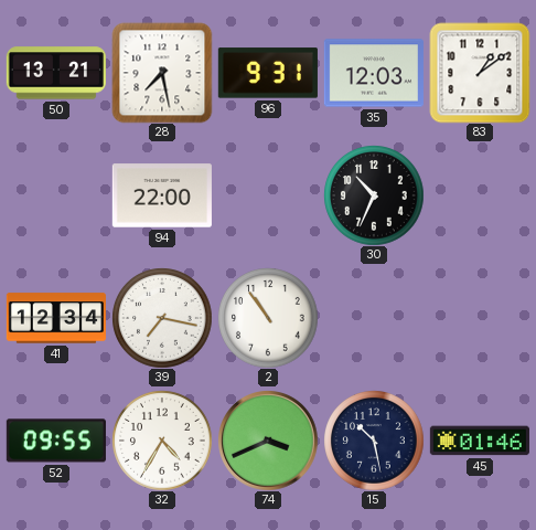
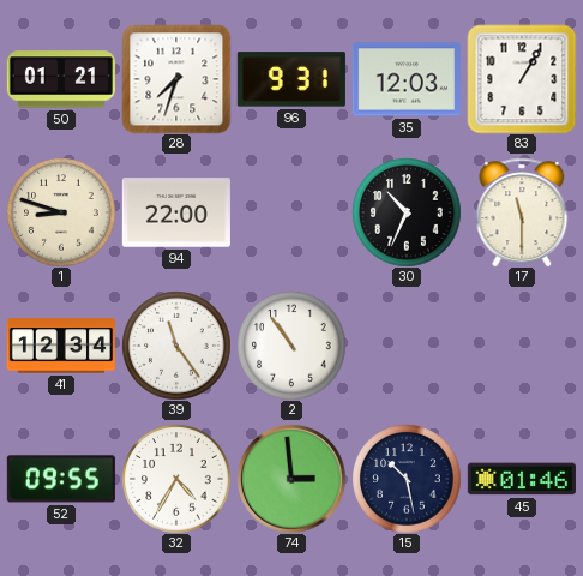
50: 13:21 -> 01:21
28: 7:28 -> 7:33
83: 1:09 -> 1:05
1: none -> 8:48
17: none -> 11:30
39: 7:17 -> 11:24
74: 3:41 -> 2:59
